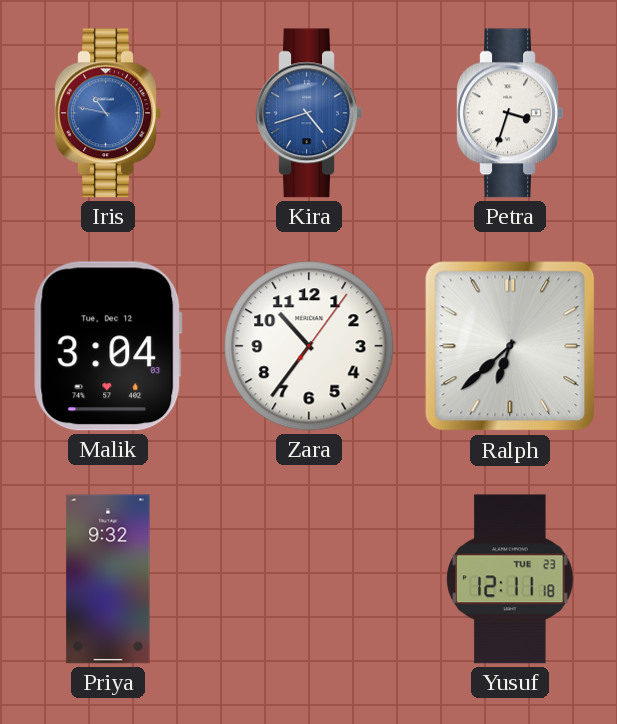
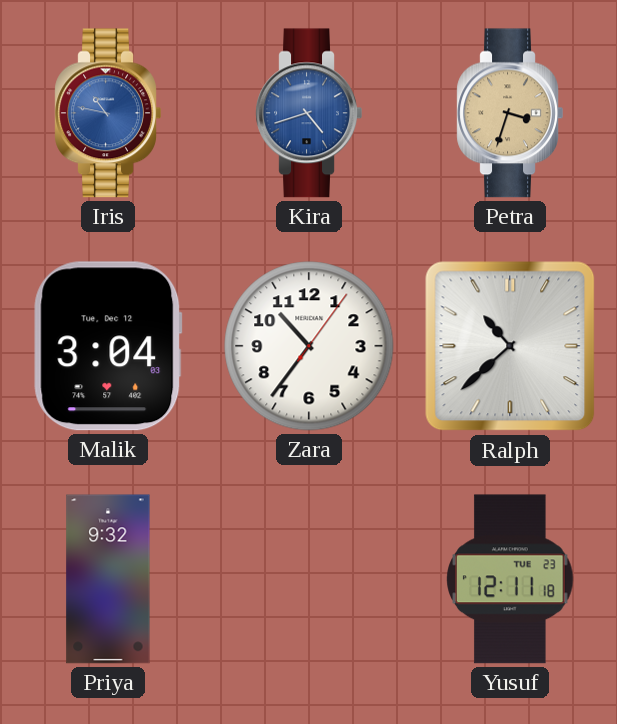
Petra dial: white -> champagne
Ralph: 6:38 -> 10:38
